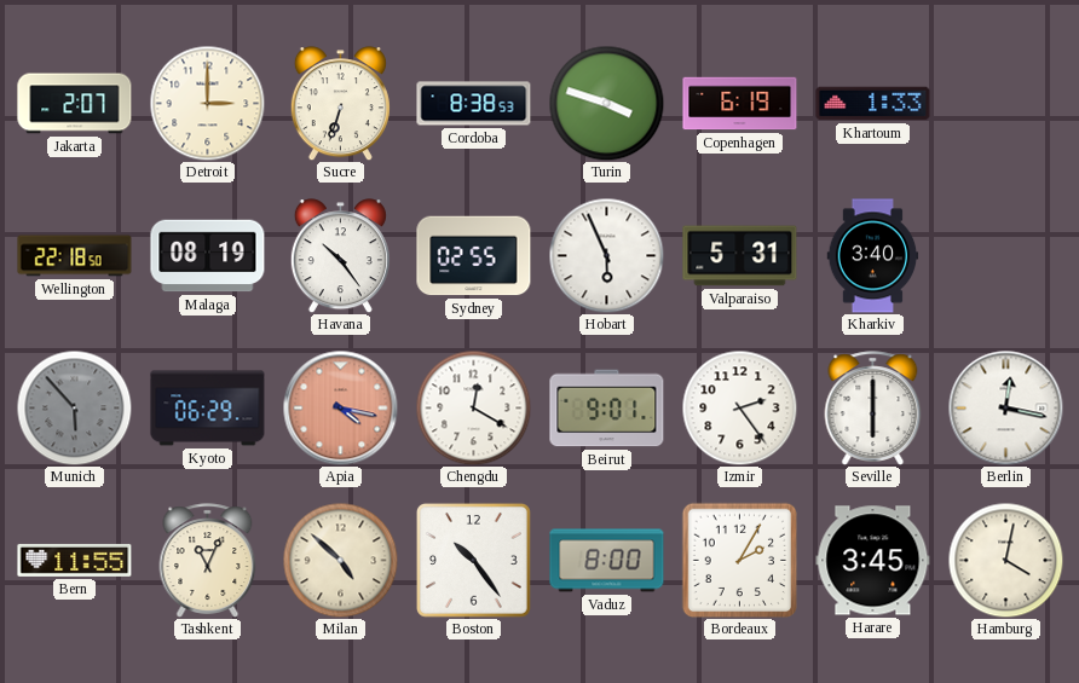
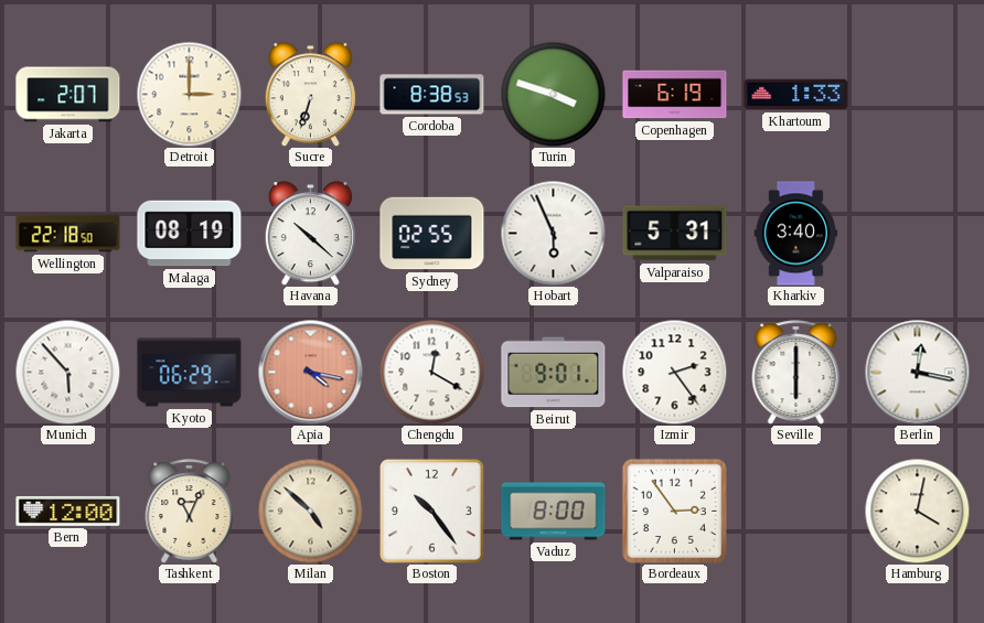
Havana: 10:24 -> 10:22
Munich dial: grey -> white
Bern: 11:55 -> 12:00
Bordeaux: 2:05 -> 2:54
Harare: 3:45 -> none
